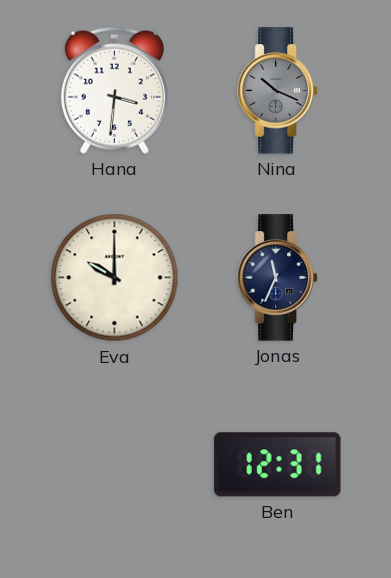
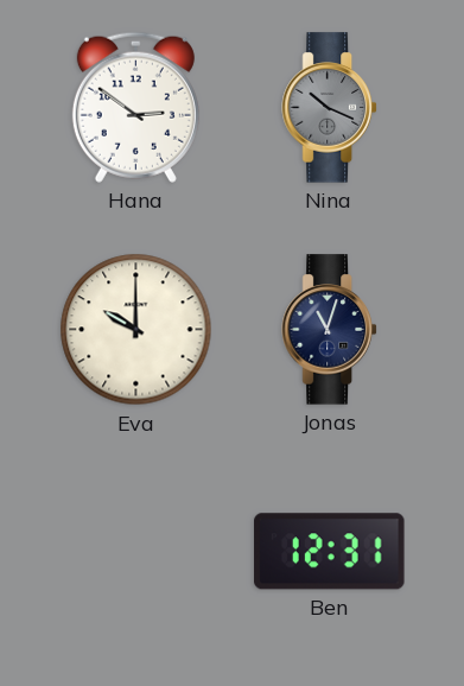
Hana: 3:31 -> 2:51
Jonas: 11:34 -> 11:03
